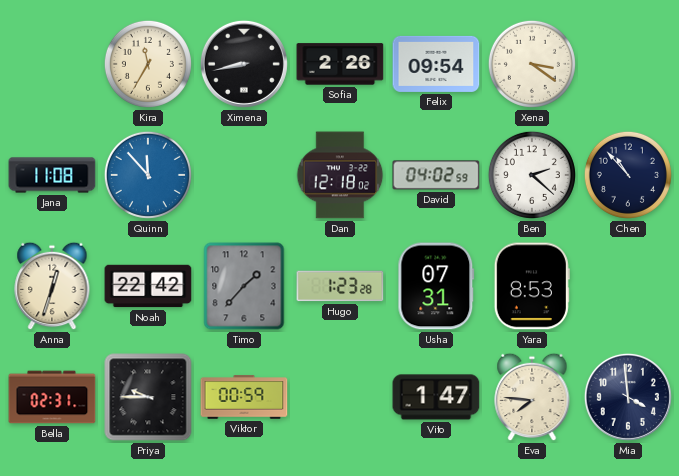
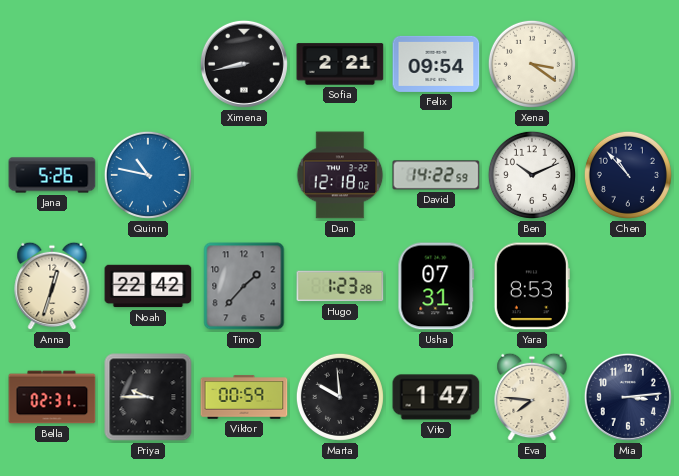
Kira: 11:35 -> none
Sofia: 2:26 -> 2:21
Jana: 11:08 -> 5:26
Quinn: 11:53 -> 10:47
David: 04:02 -> 14:22
Ben: 2:22 -> 10:11
Marta: none -> 9:59
Mia: 3:59 -> 3:14
